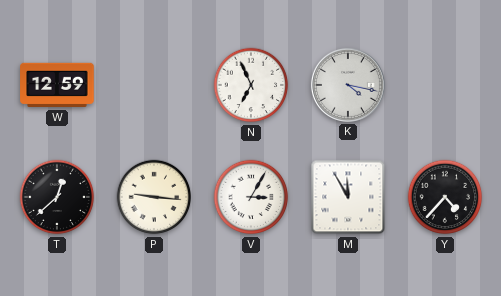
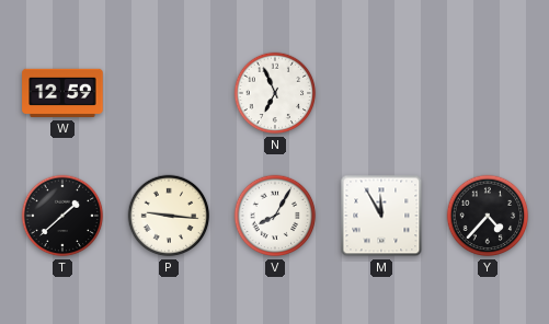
K: 4:17 -> none
T: 12:38 -> 1:38
V: 3:05 -> 8:05
